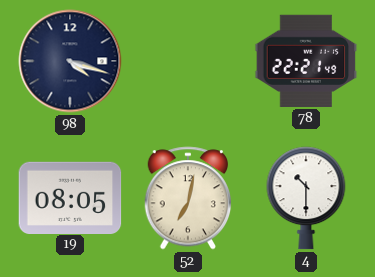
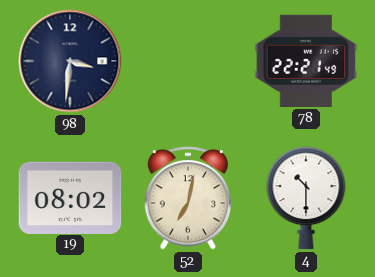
98: 4:18 -> 3:31
19: 08:05 -> 08:02
